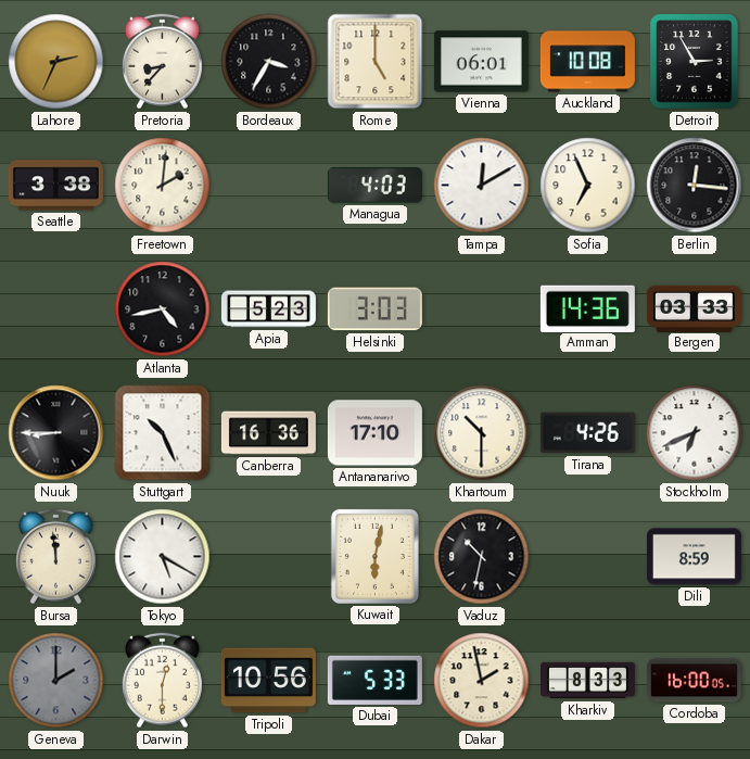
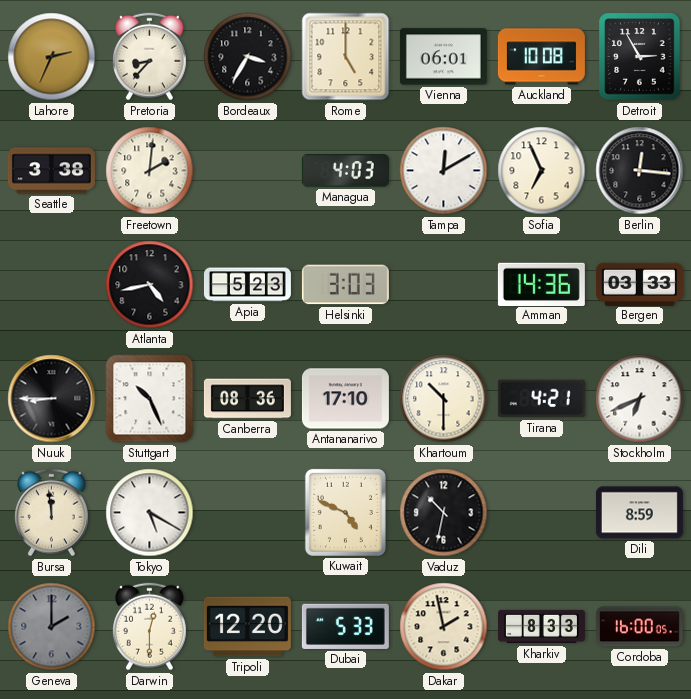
Canberra: 16:36 -> 08:36
Tirana: 4:26 -> 4:21
Kuwait: 6:02 -> 4:49
Tripoli: 10:56 -> 12:20
